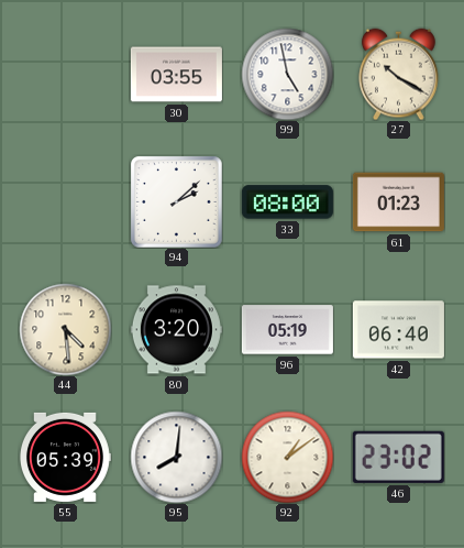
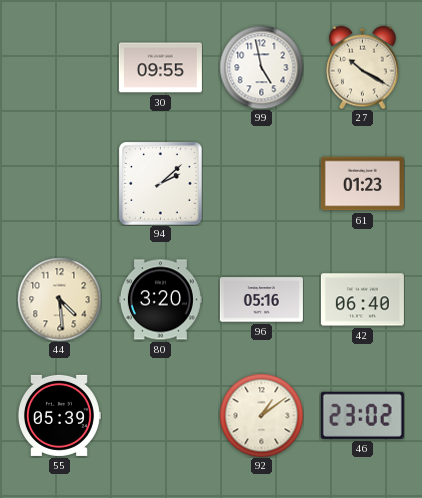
30: 03:55 -> 09:55
33: 08:00 -> none
96: 05:19 -> 05:16
95: 8:01 -> none
